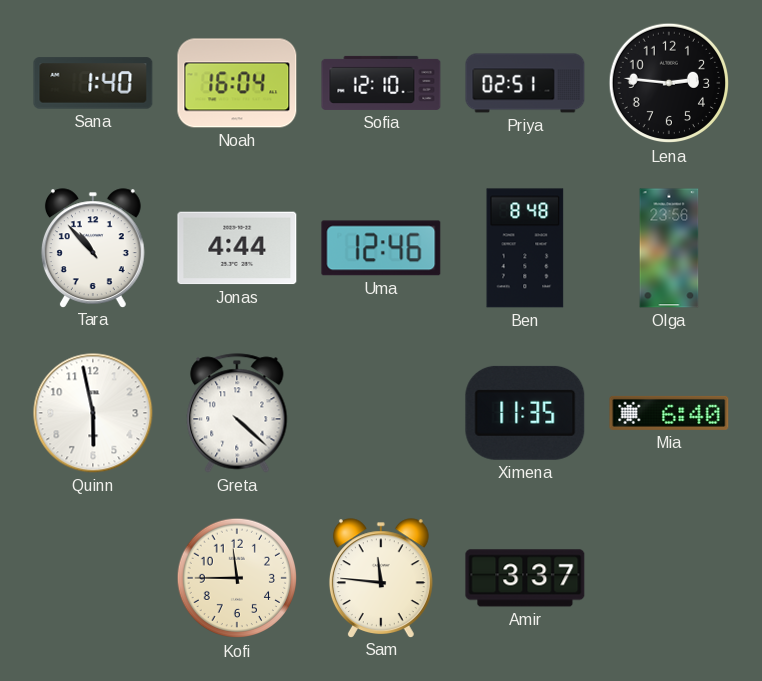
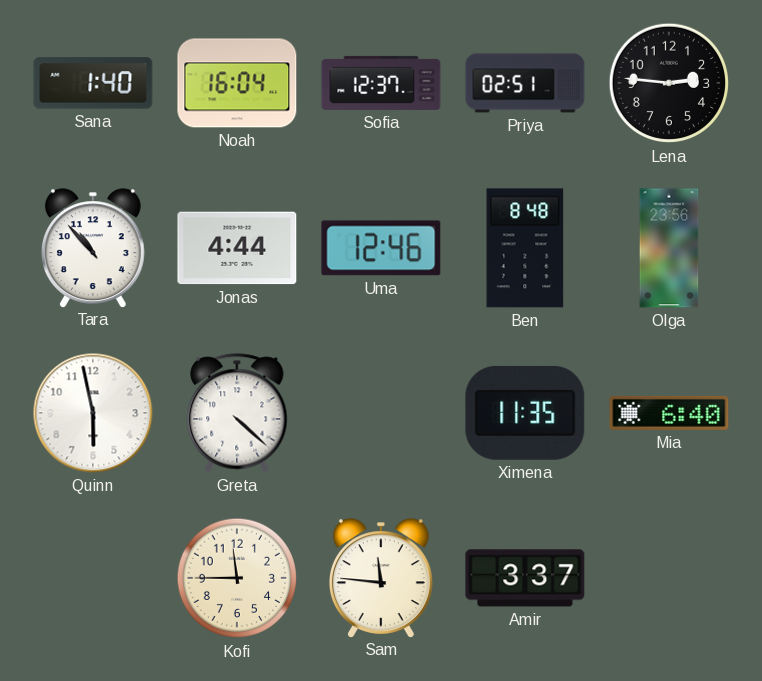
Sofia: 12:10 -> 12:37
